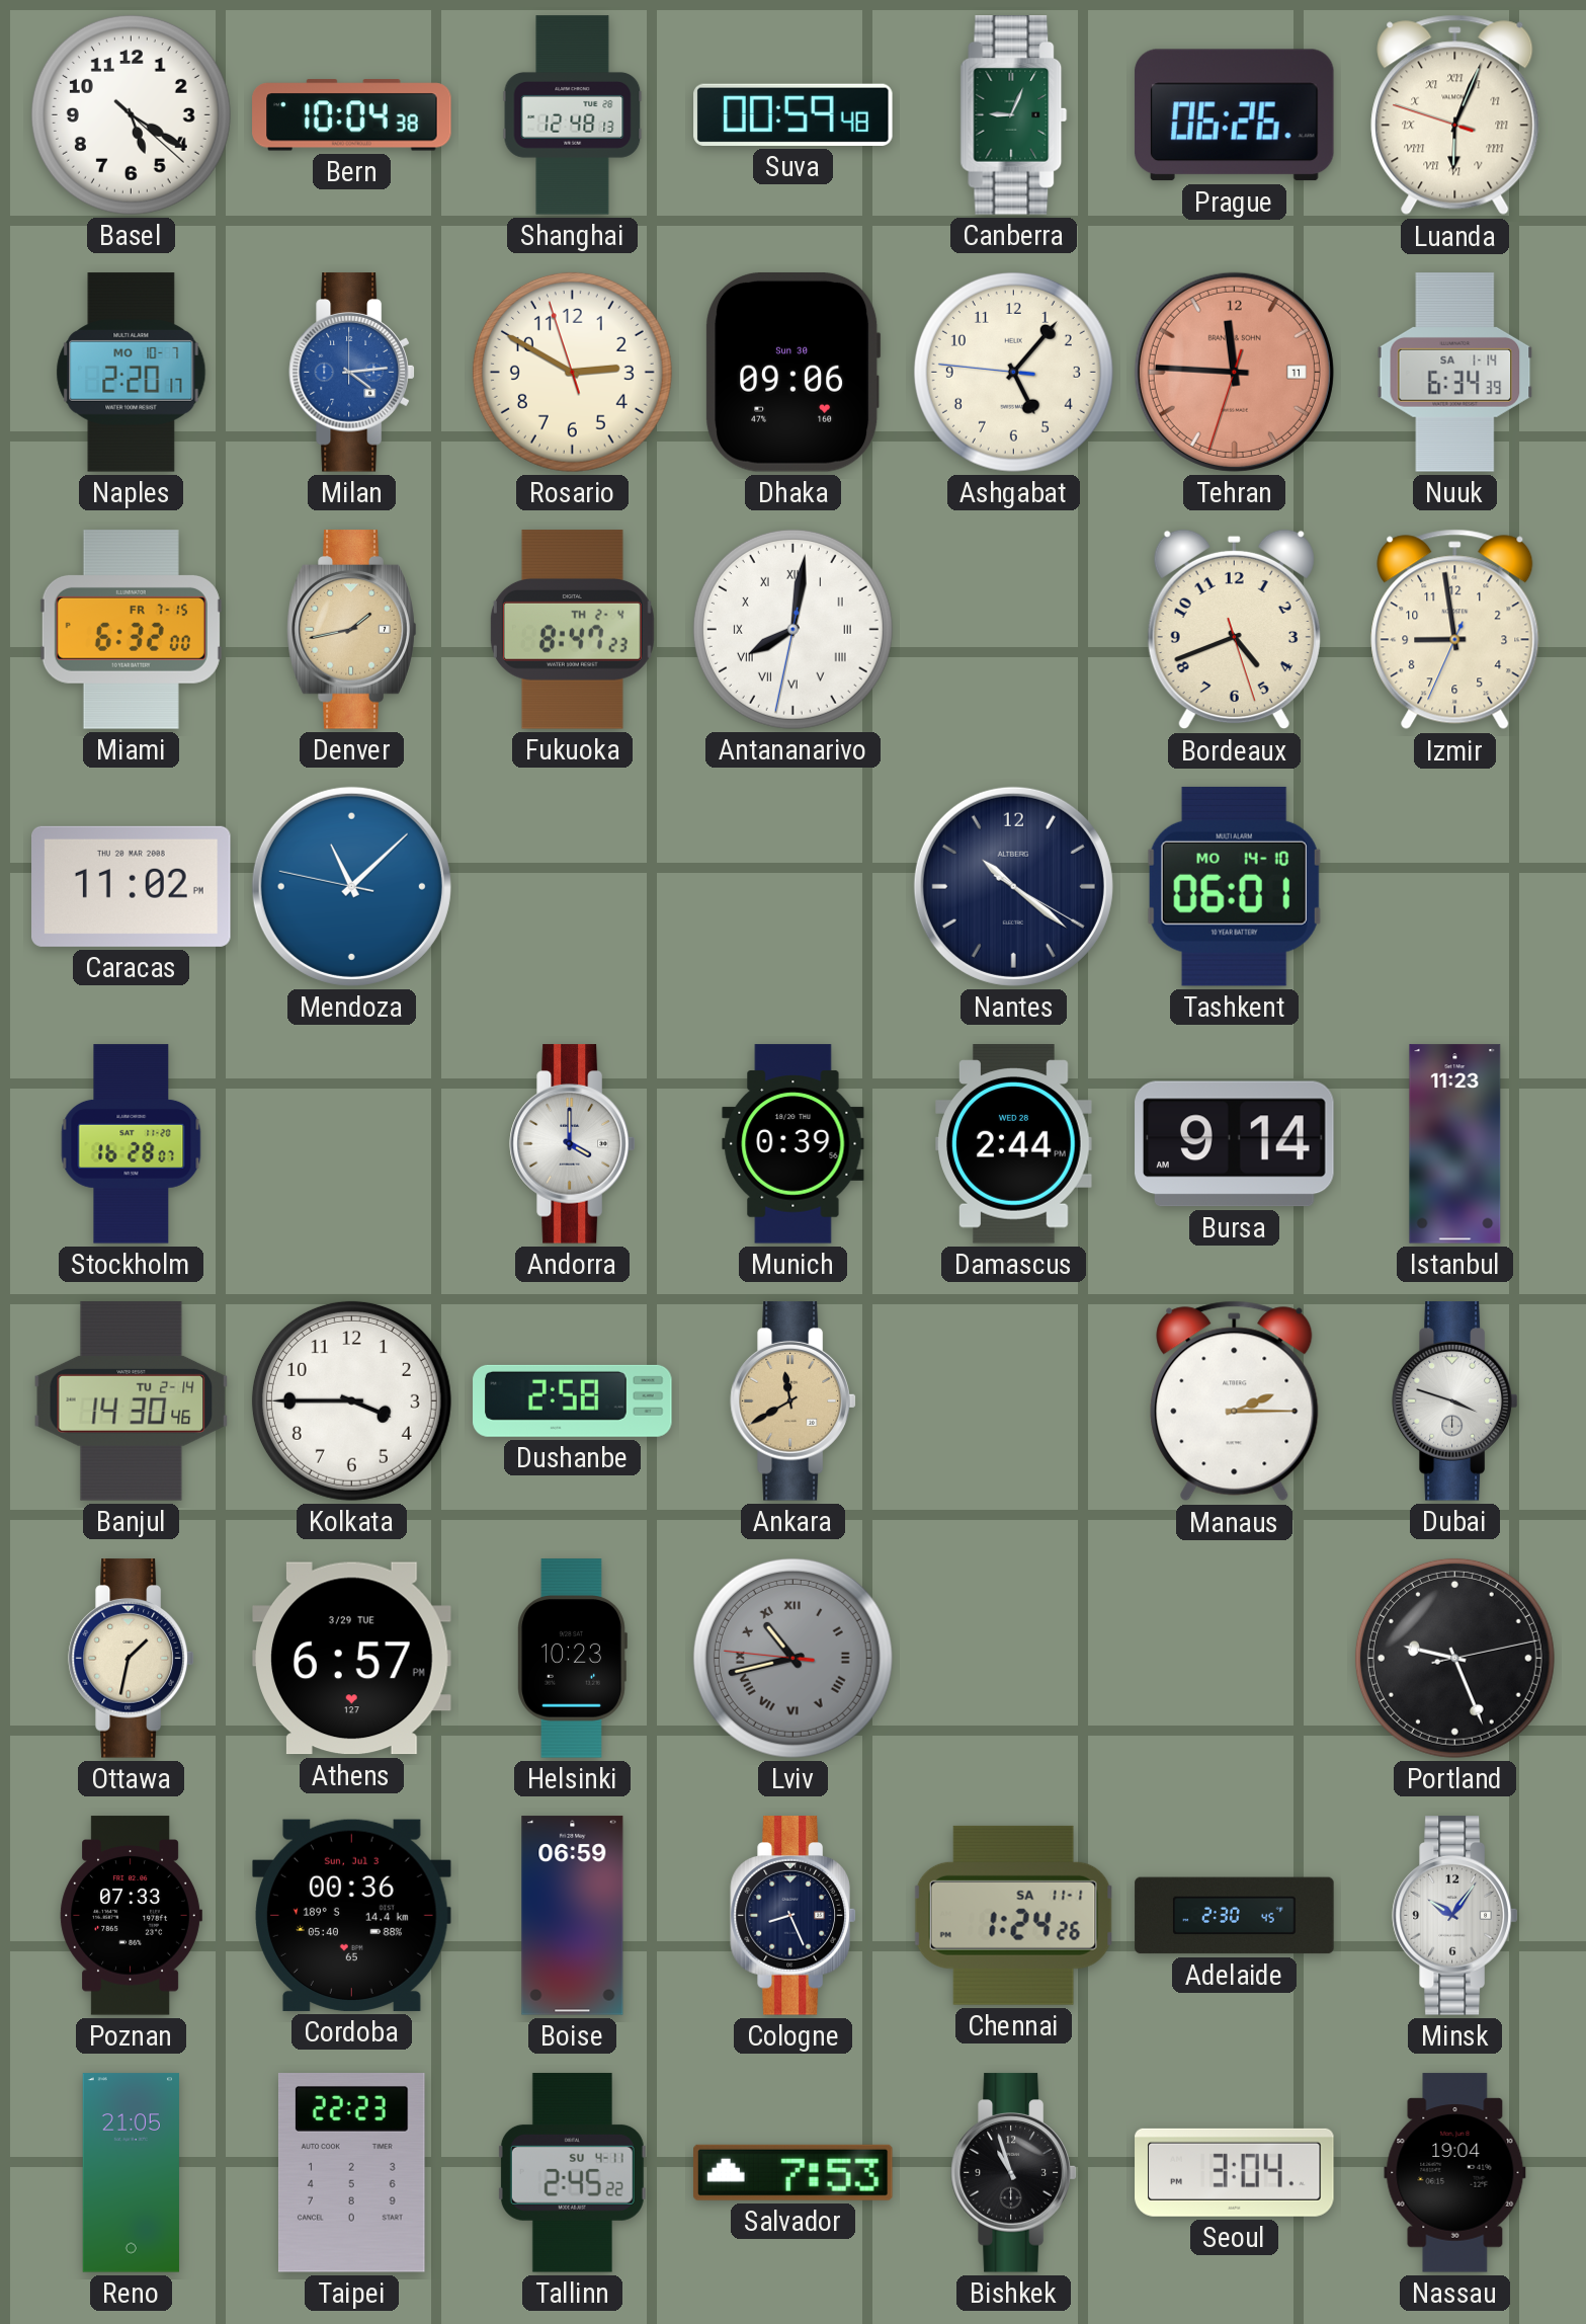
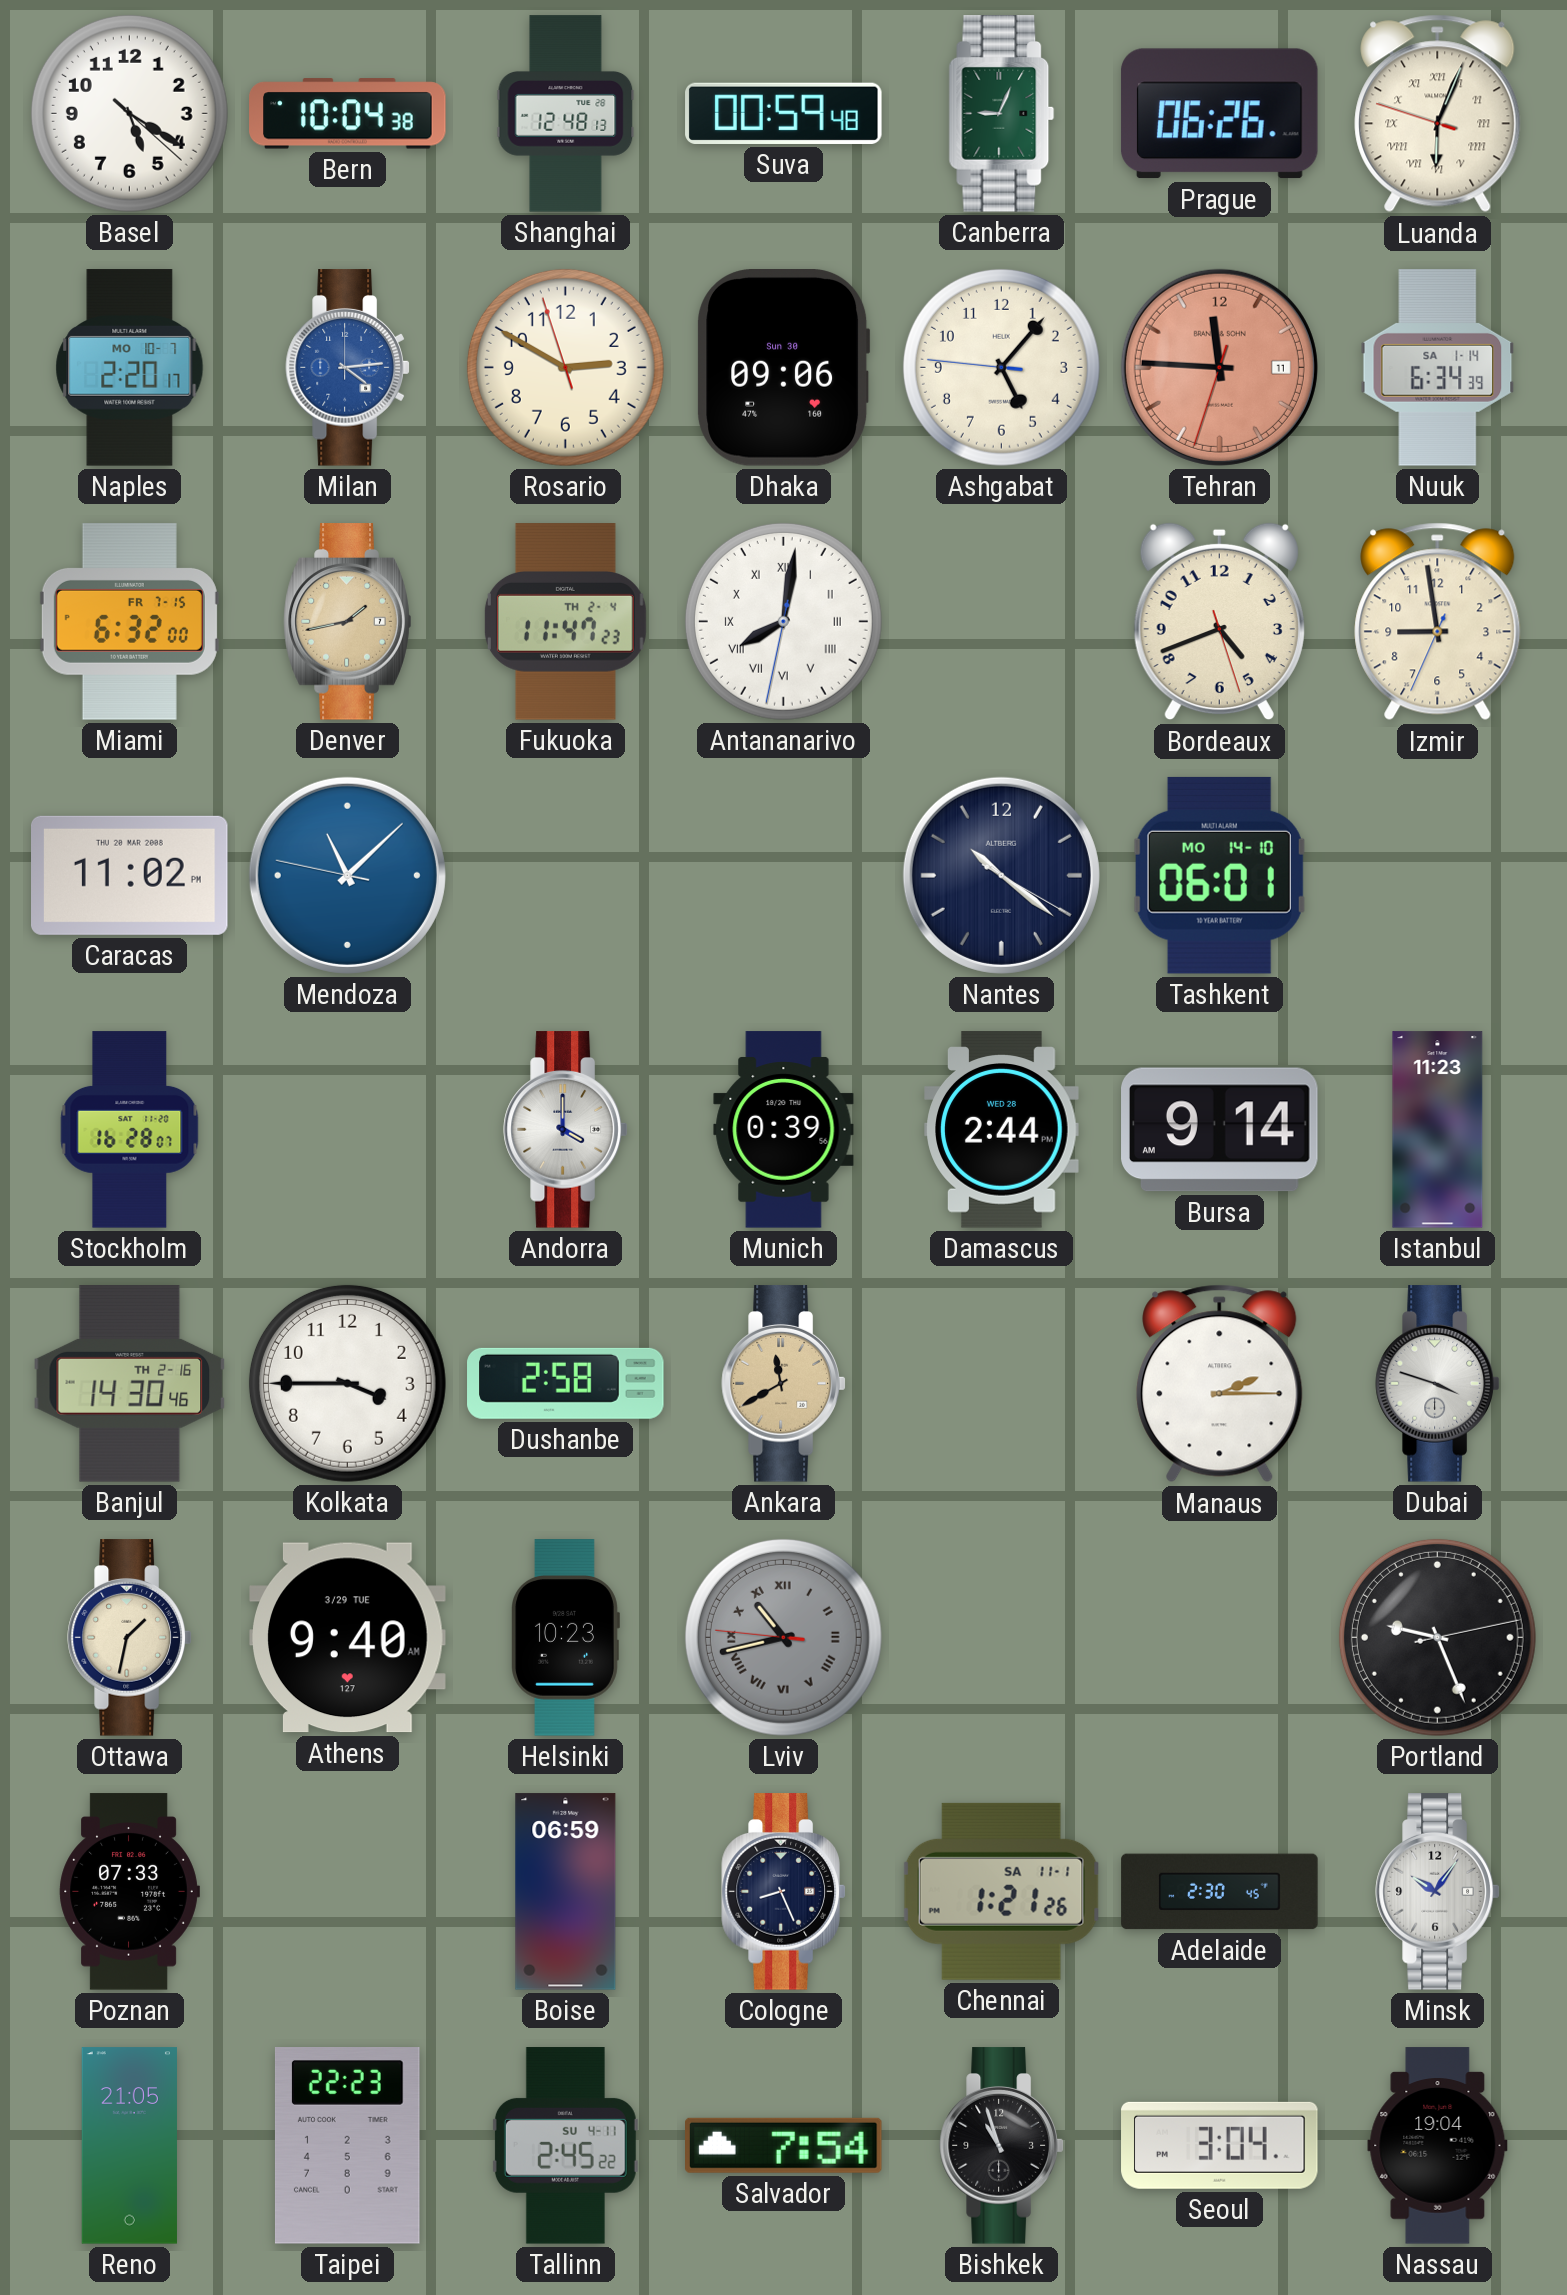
Fukuoka: 8:47 -> 11:47
Banjul date: TU 2-14 -> TH 2-16
Athens: 6:57 -> 9:40
Cordoba: 00:36 -> none
Chennai: 1:24 -> 1:21
Salvador: 7:53 -> 7:54
